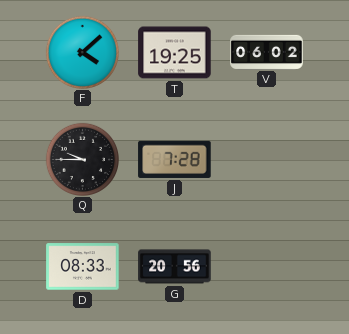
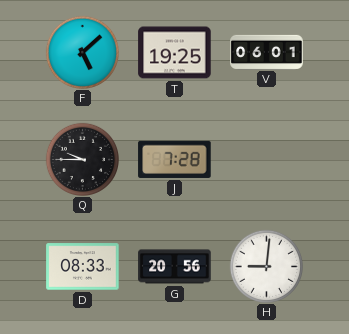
F: 4:08 -> 5:08
V: 06:02 -> 06:01
H: none -> 9:01
